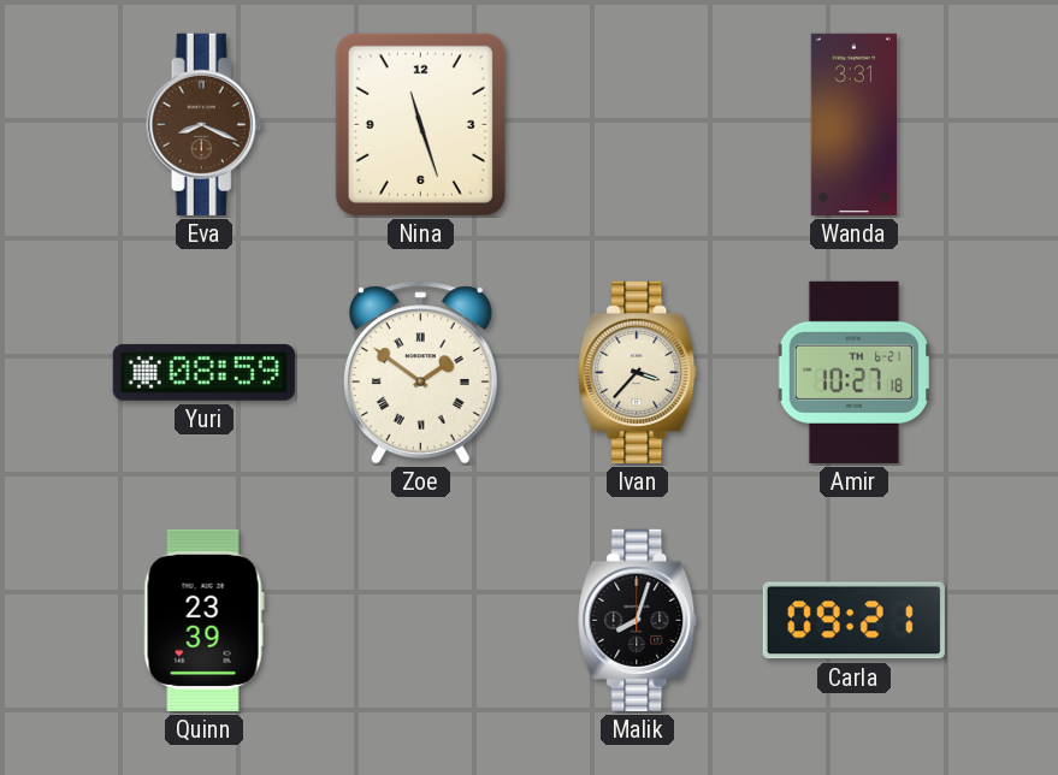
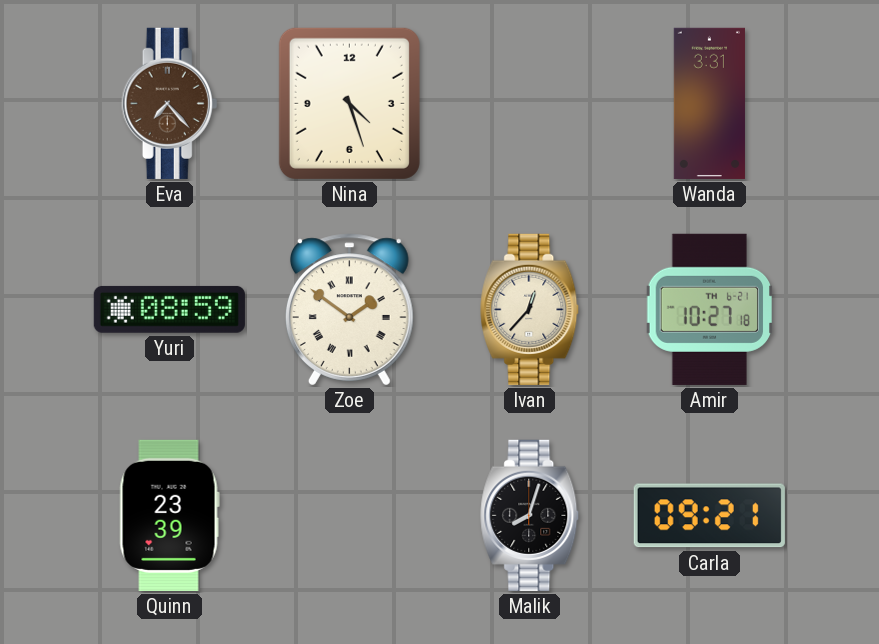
Eva: 8:19 -> 7:23
Nina: 11:27 -> 4:27
Ivan: 3:37 -> 12:37
